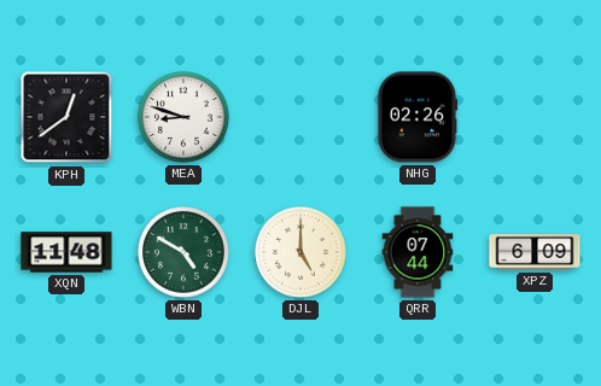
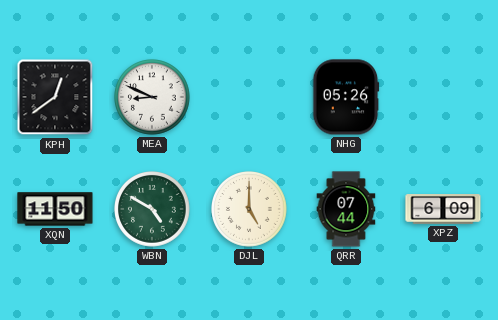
MEA: 8:48 -> 8:49
NHG: 02:26 -> 05:26
XQN: 11:48 -> 11:50
